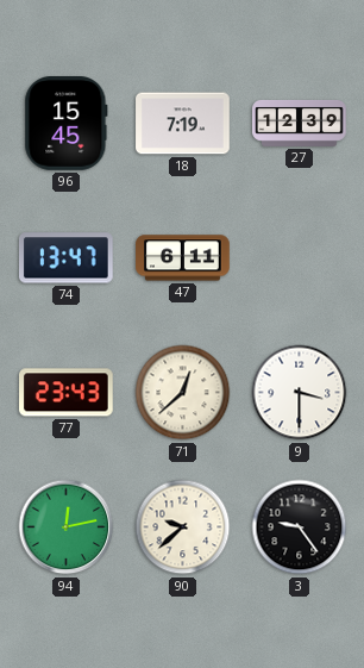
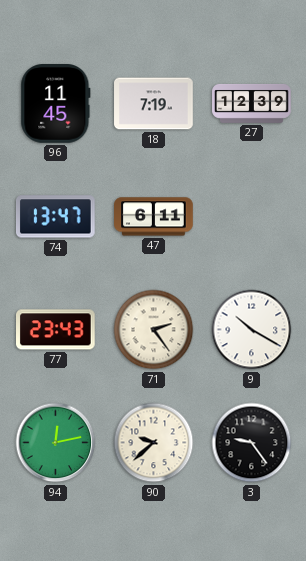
96: 15:45 -> 11:45
71: 12:38 -> 2:24
9: 3:30 -> 10:20
